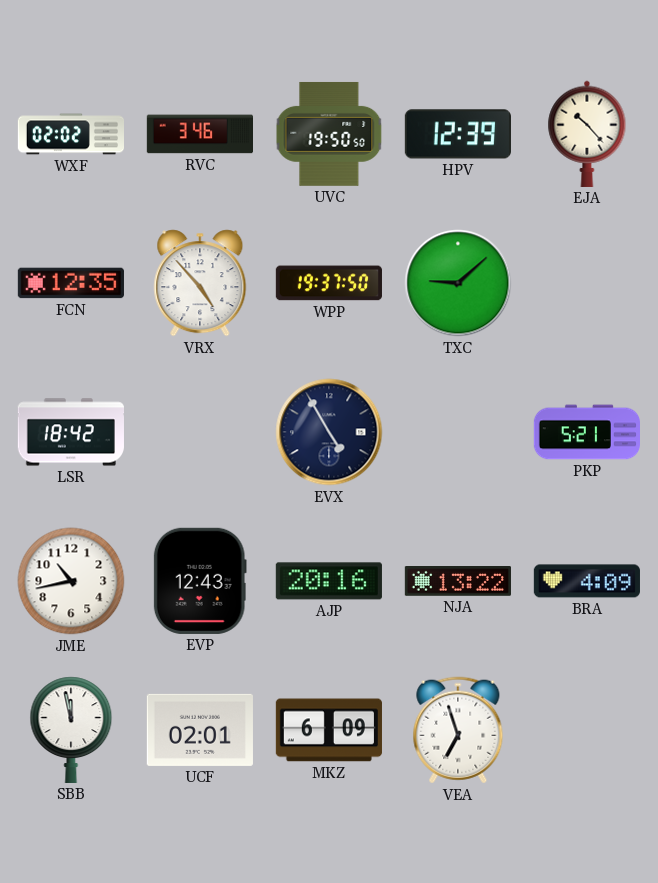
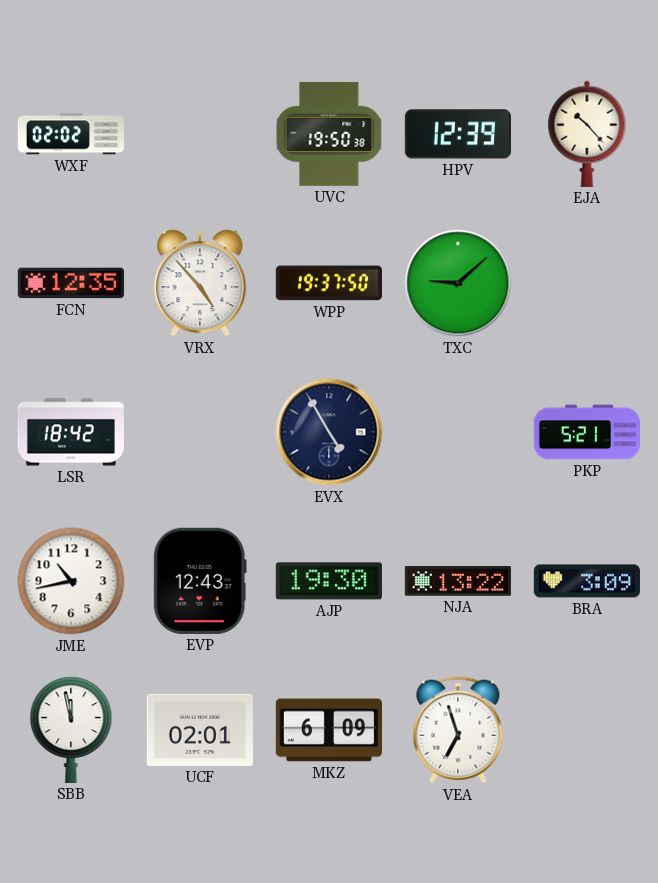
RVC: 3:46 -> none
UVC: 19:50:50 -> 19:50:38
AJP: 20:16 -> 19:30
BRA: 4:09 -> 3:09
